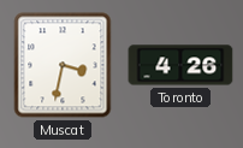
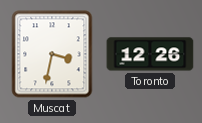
Toronto: 4:26 -> 12:26
